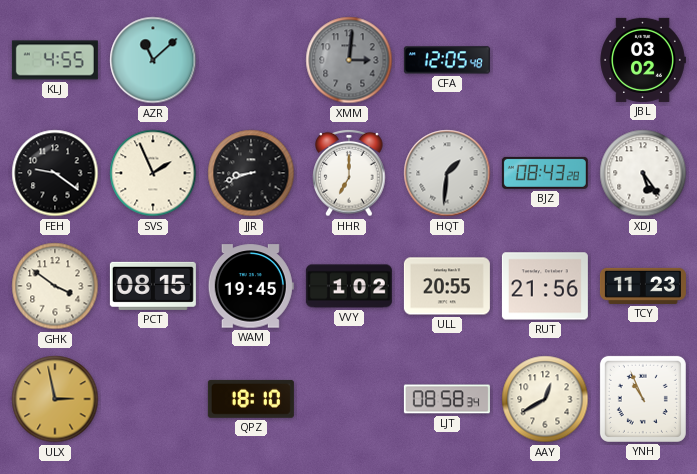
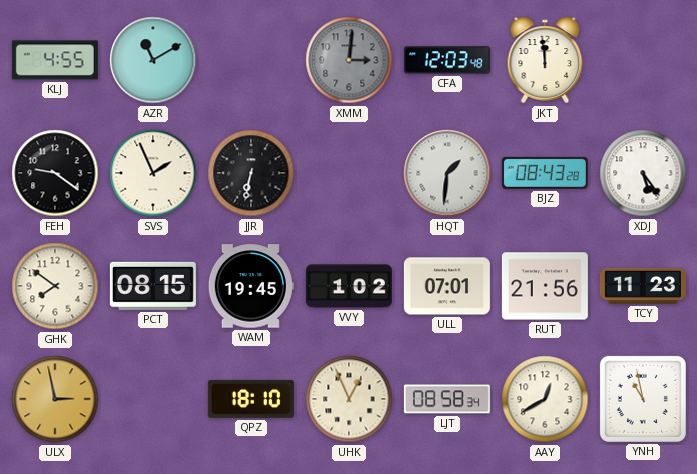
AZR: 11:08 -> 11:10
CFA: 12:05 -> 12:03
JKT: none -> 11:59
JBL: 03:02 -> none
JJR: 8:42 -> 6:32
HHR: 7:00 -> none
GHK: 3:51 -> 7:51
ULL: 20:55 -> 07:01
UHK: none -> 12:56
YNH: 10:56 -> 10:58
